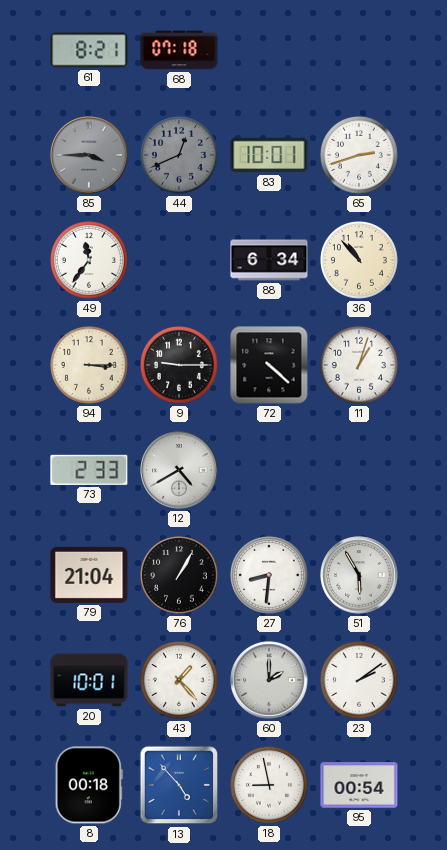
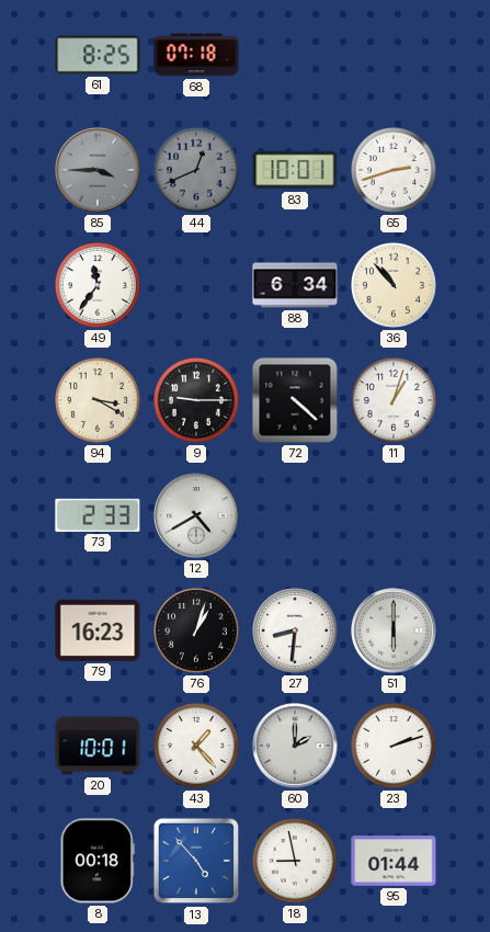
61: 8:21 -> 8:25
94: 3:15 -> 3:20
79: 21:04 -> 16:23
76: 1:05 -> 1:03
51: 5:55 -> 6:00
23: 2:09 -> 2:12
95: 00:54 -> 01:44
